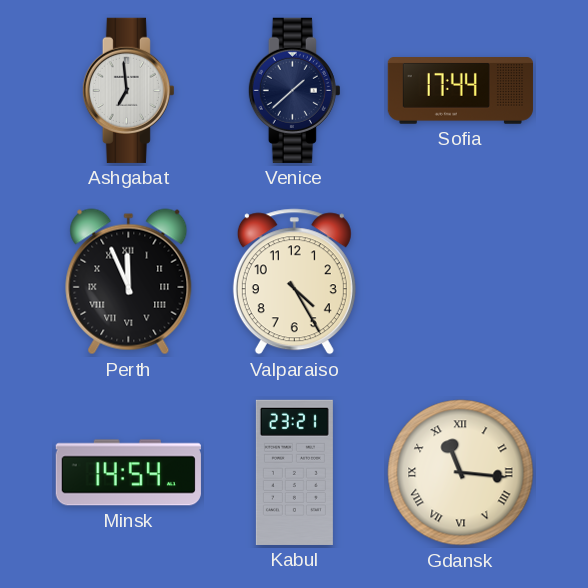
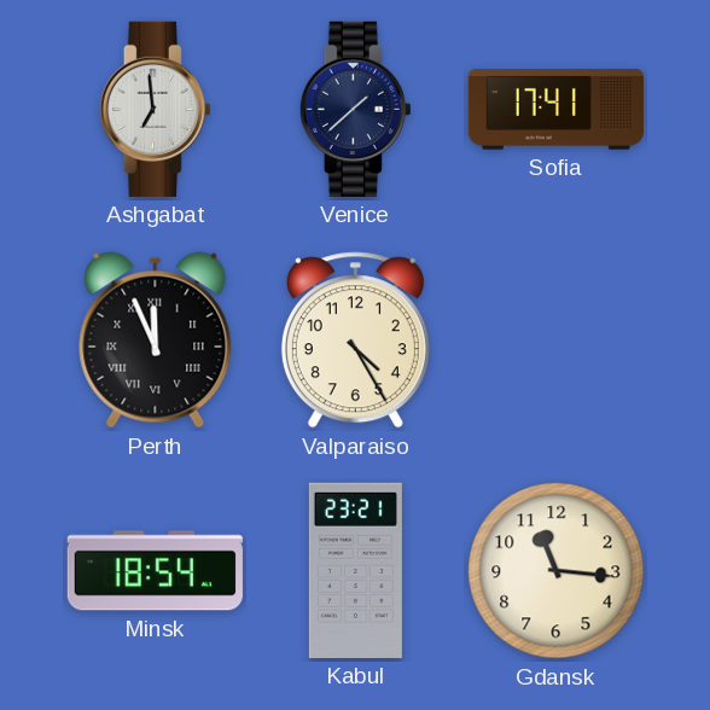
Sofia: 17:44 -> 17:41
Minsk: 14:54 -> 18:54
Gdansk numerals: Roman -> Arabic
